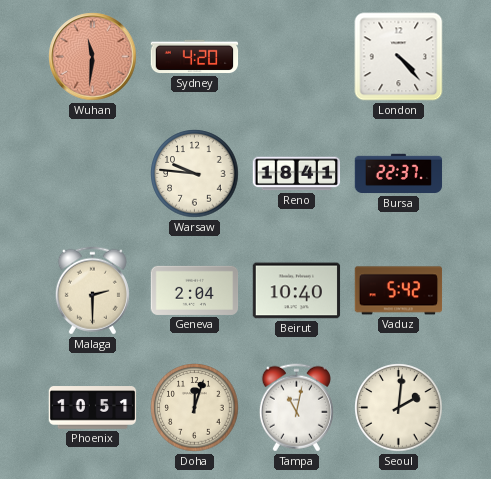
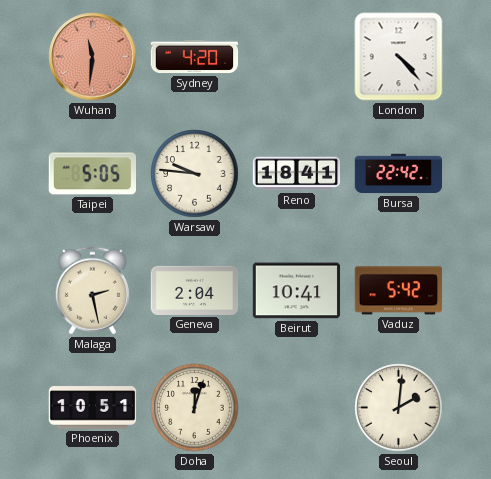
Taipei: none -> 5:05
Bursa: 22:37 -> 22:42
Malaga: 2:30 -> 2:28
Beirut: 10:40 -> 10:41
Tampa: 11:02 -> none
